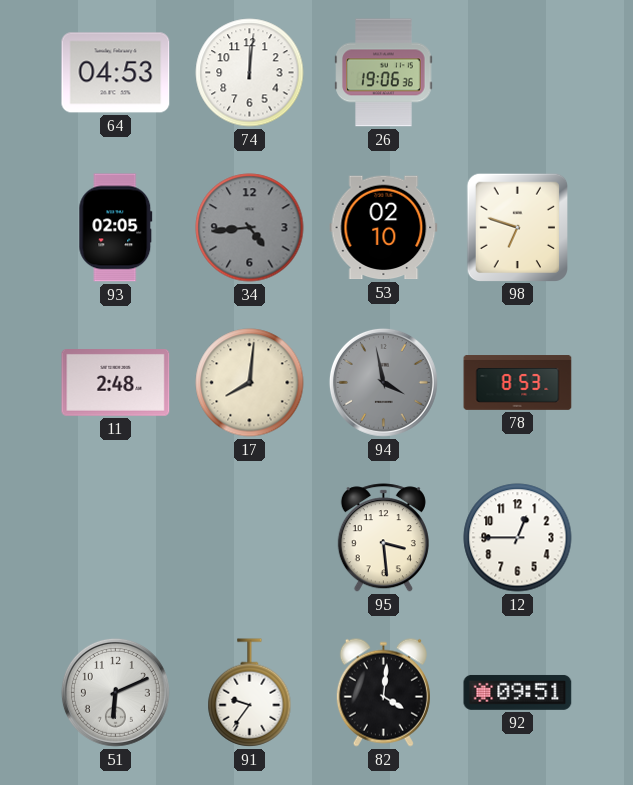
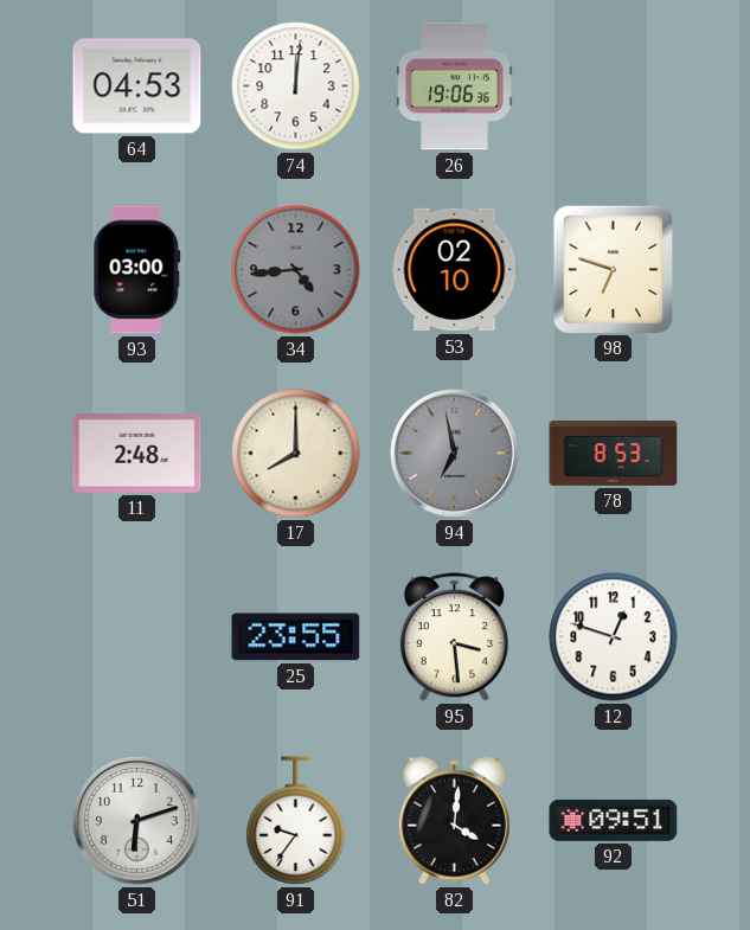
93: 02:05 -> 03:00
17: 8:01 -> 8:00
94: 3:58 -> 6:58
25: none -> 23:55
12: 12:45 -> 12:48
51: 6:11 -> 6:12
